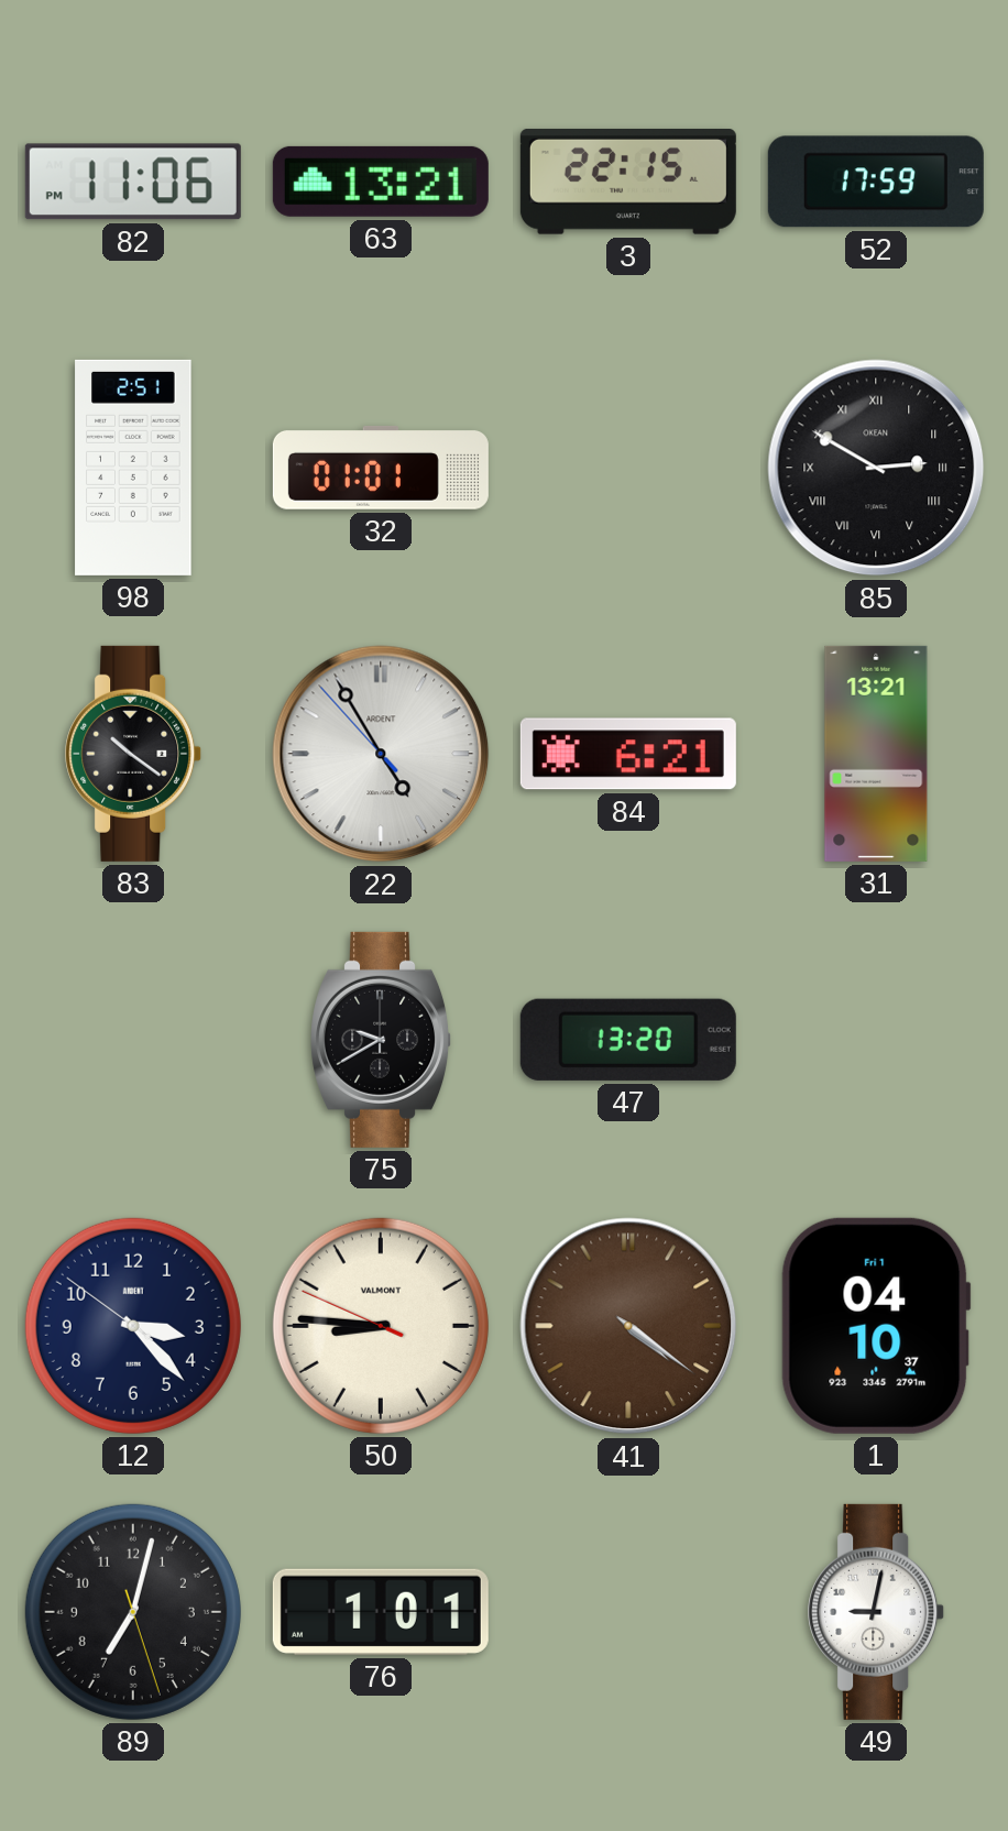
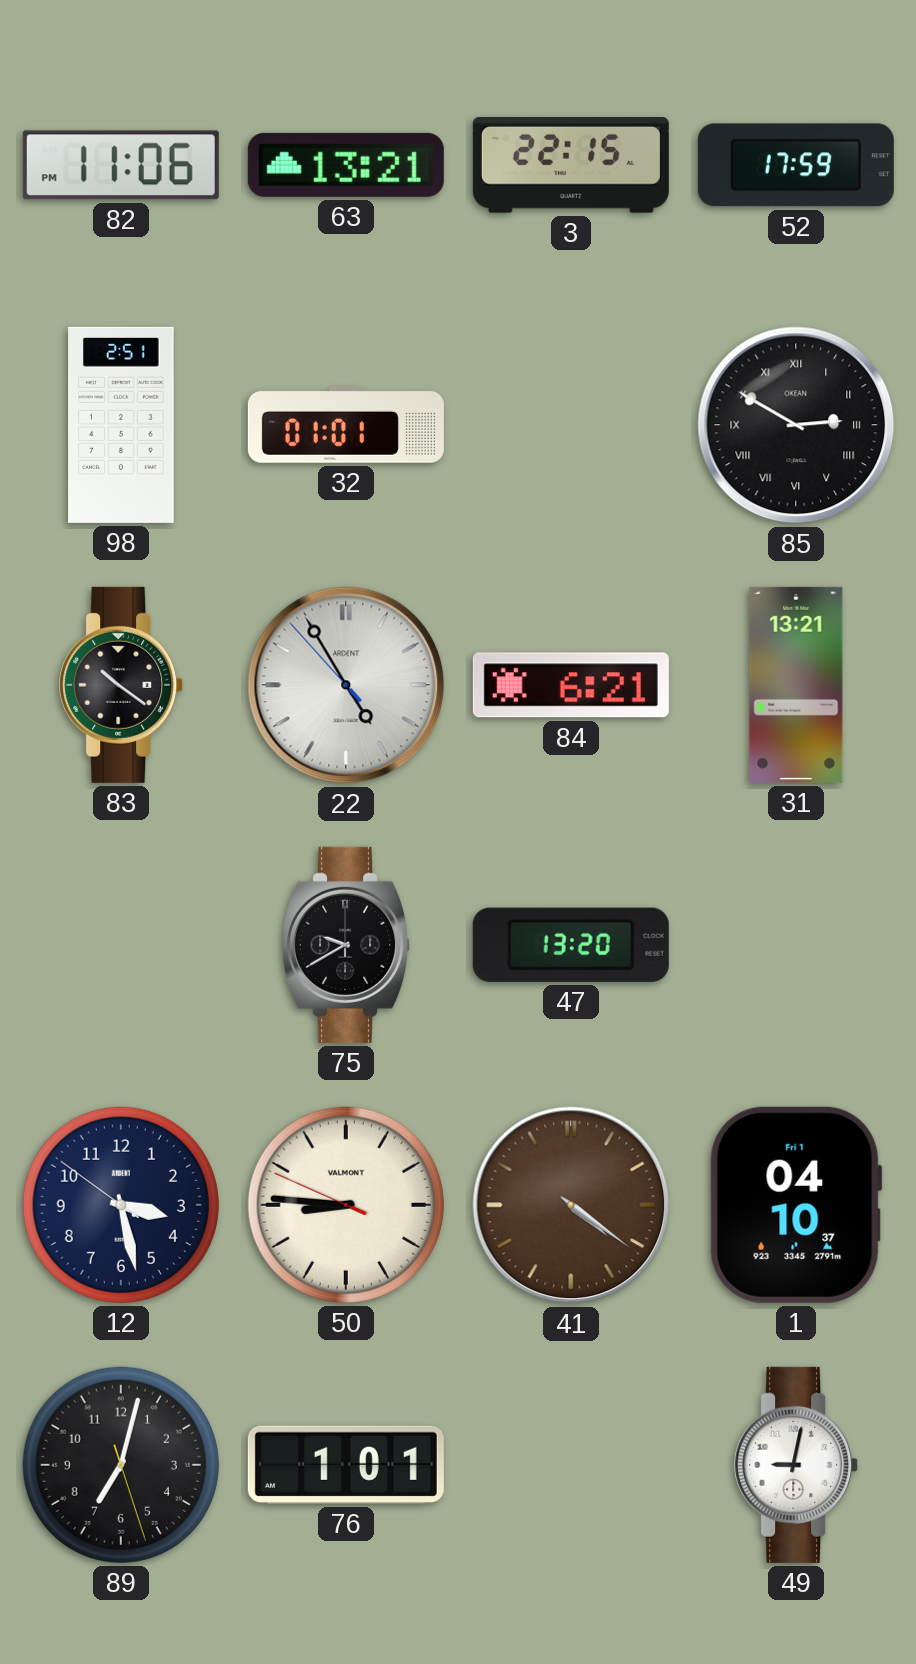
12: 3:22 -> 3:27
